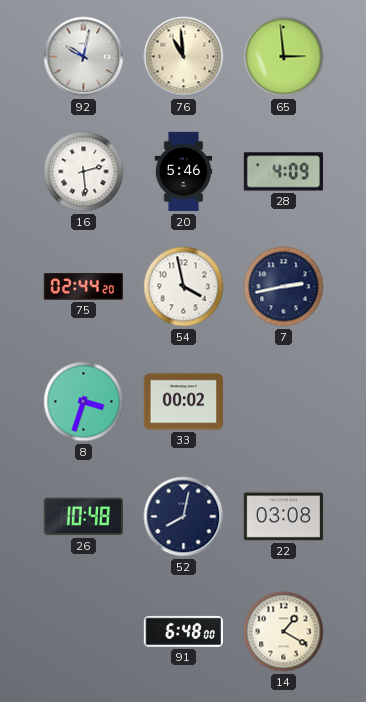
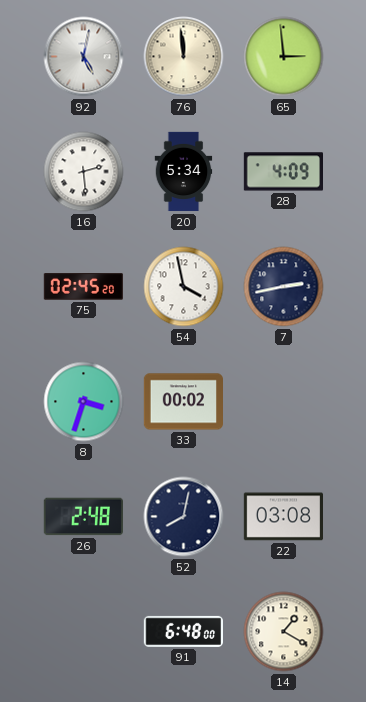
92: 10:02 -> 5:02
76: 10:59 -> 11:59
20: 5:46 -> 5:34
75: 02:44 -> 02:45
26: 10:48 -> 2:48
